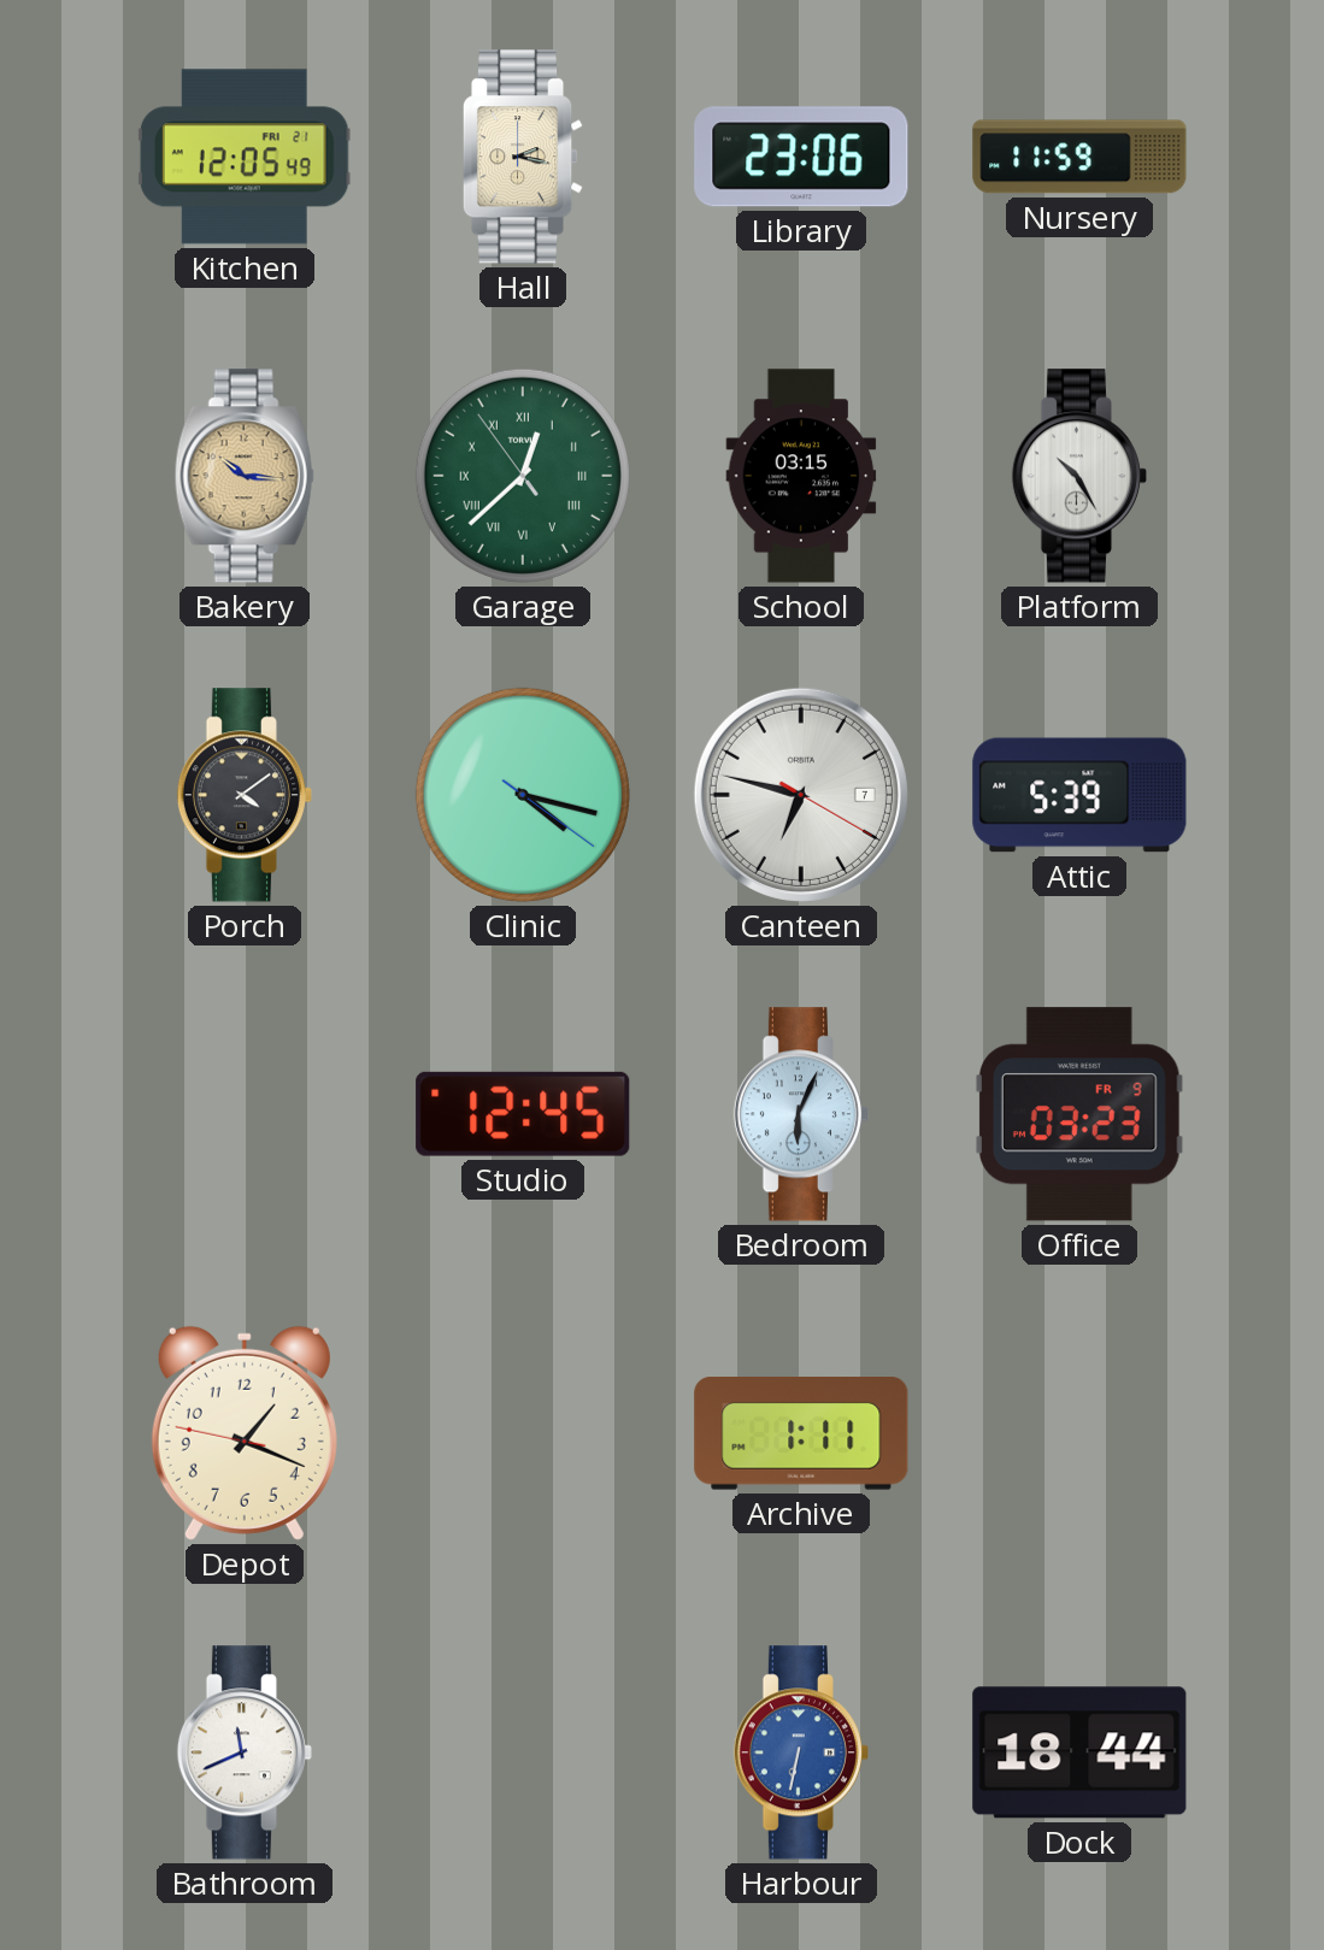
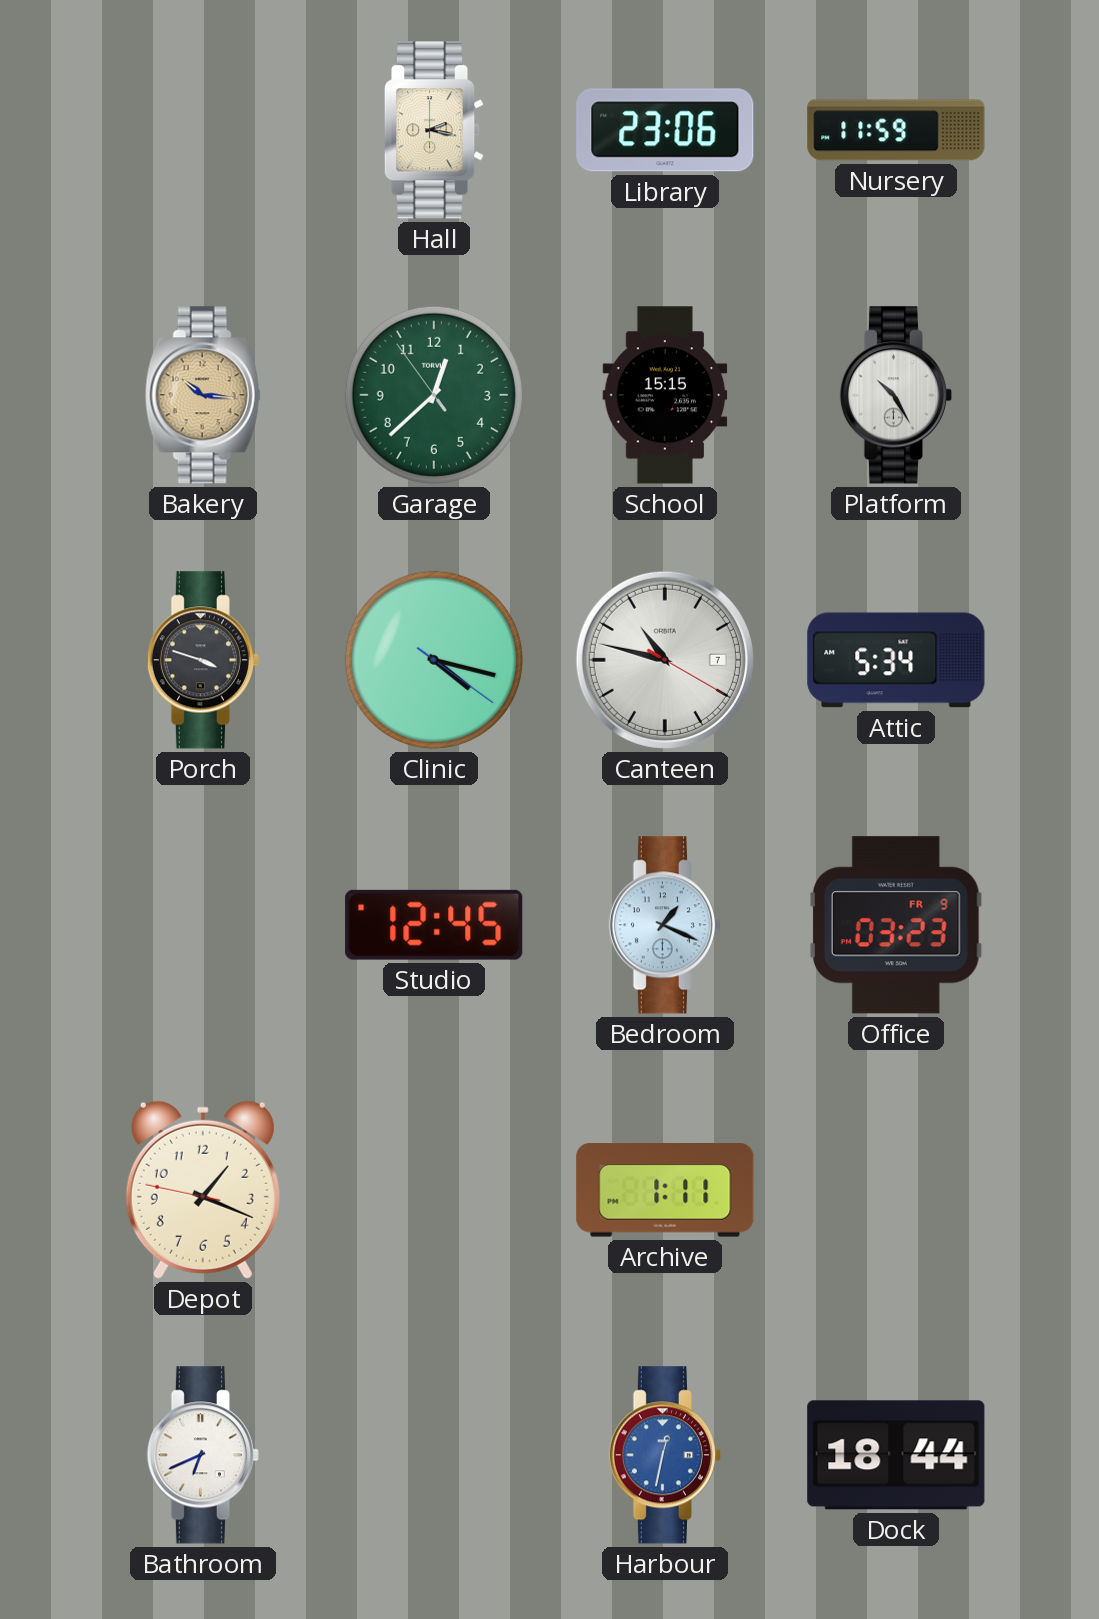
Kitchen: 12:05 -> none
Garage numerals: Roman -> Arabic
School: 03:15 -> 15:15
Porch: 4:09 -> 3:48
Canteen: 6:47 -> 10:47
Attic: 5:39 -> 5:34
Bedroom: 6:04 -> 1:19
Bathroom: 11:41 -> 6:41
Harbour: 6:32 -> 12:32
